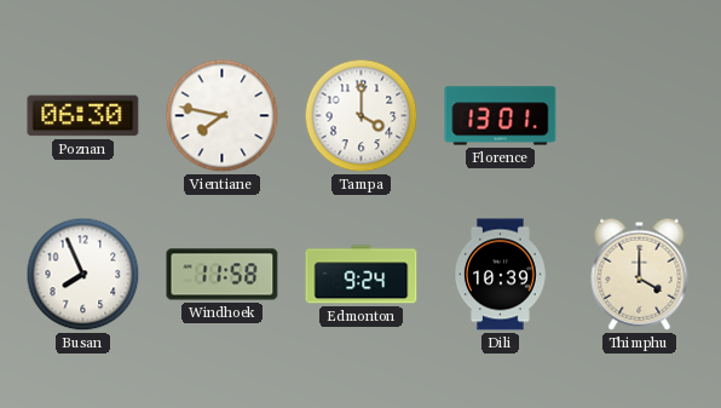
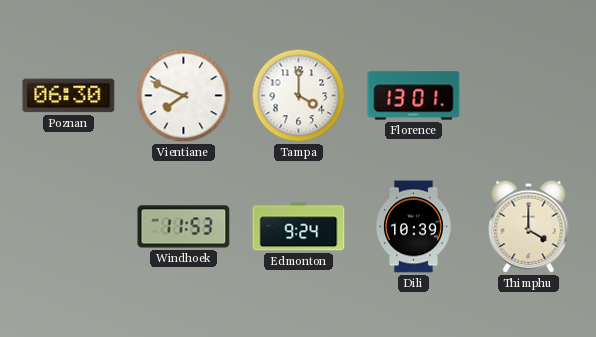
Vientiane: 7:47 -> 7:49
Busan: 7:56 -> none
Windhoek: 11:58 -> 11:53
